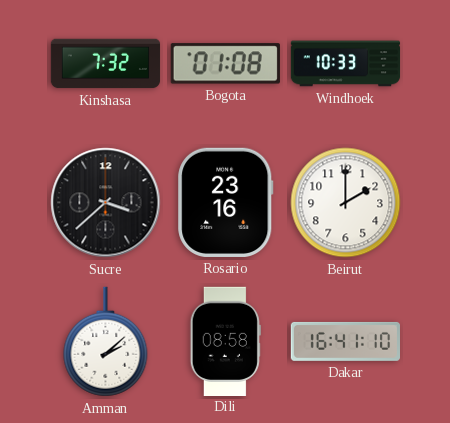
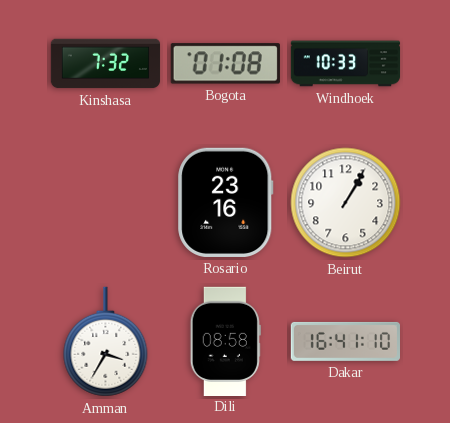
Sucre: 3:38 -> none
Beirut: 2:00 -> 1:05
Amman: 2:08 -> 3:35
